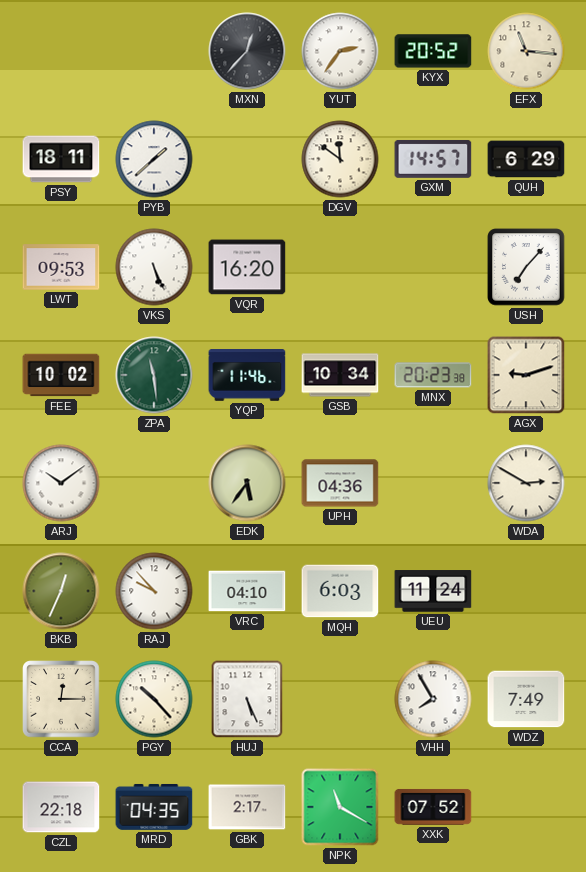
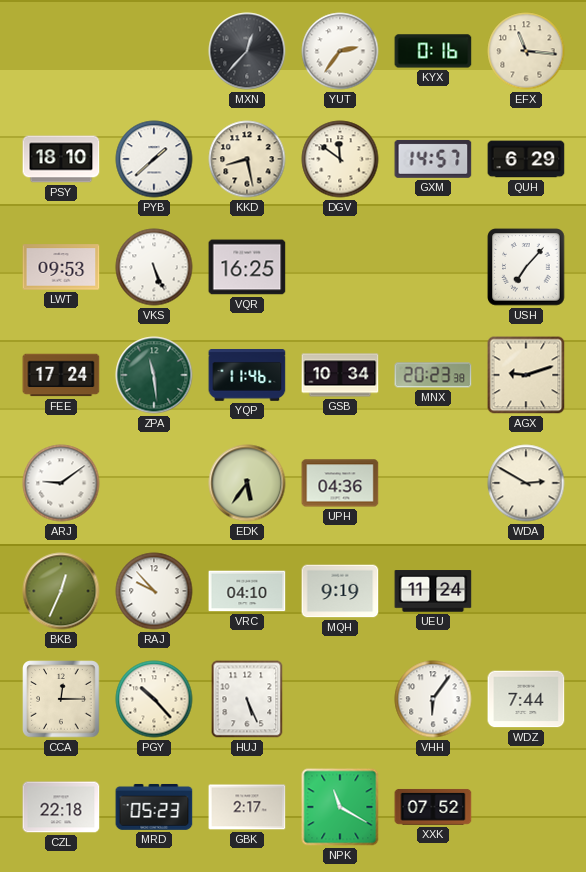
KYX: 20:52 -> 0:16
PSY: 18:11 -> 18:10
KKD: none -> 8:28
VQR: 16:20 -> 16:25
FEE: 10:02 -> 17:24
ARJ: 10:09 -> 9:09
MQH: 6:03 -> 9:19
VHH: 7:55 -> 6:06
WDZ: 7:49 -> 7:44
MRD: 04:35 -> 05:23
